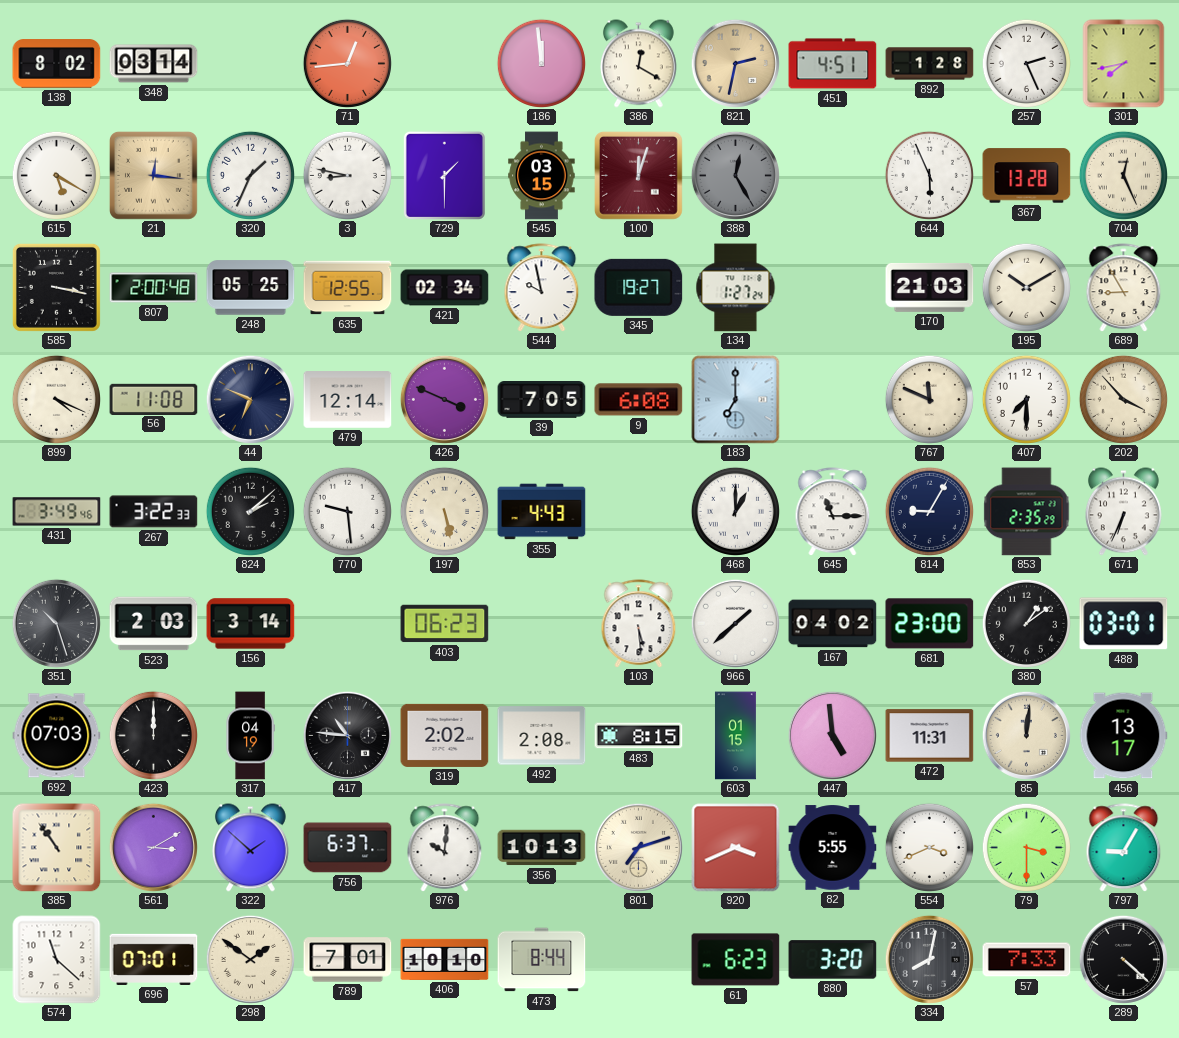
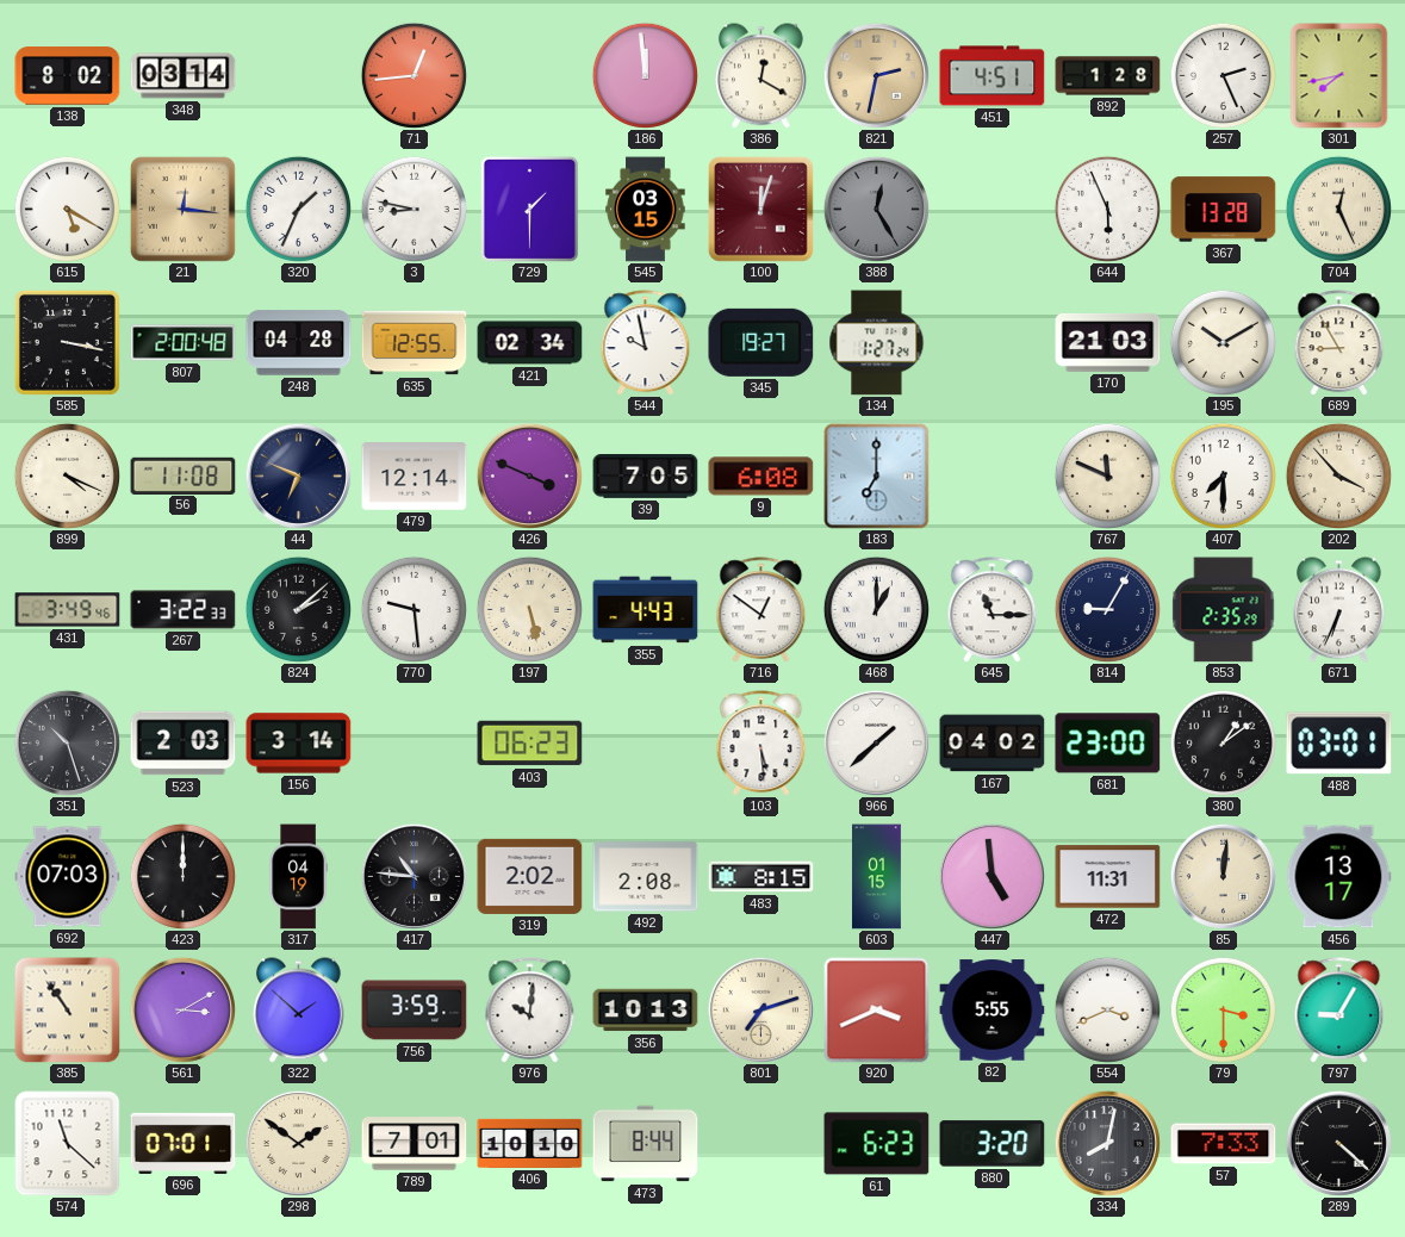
248: 05:25 -> 04:28
716: none -> 12:51
756: 6:37 -> 3:59
